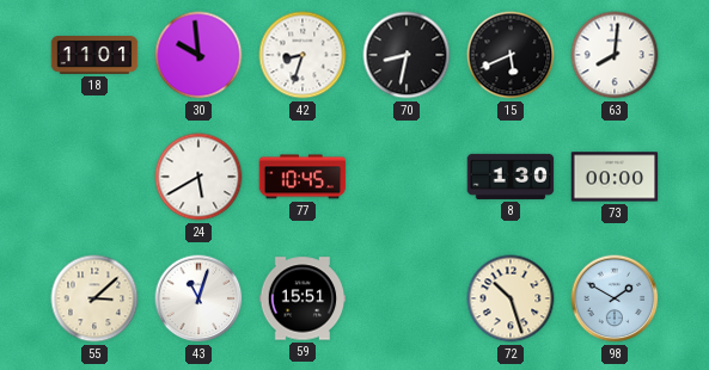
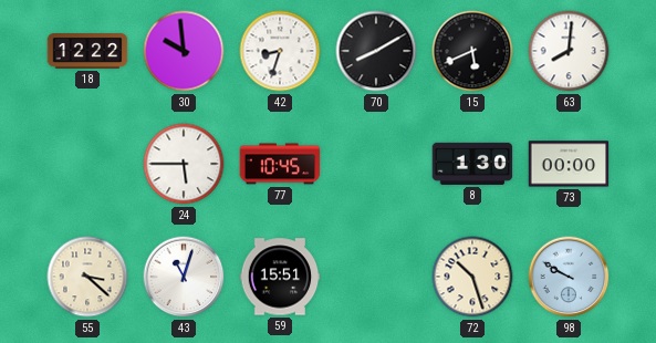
18: 11:01 -> 12:22
70: 8:32 -> 8:10
24: 5:40 -> 5:45
55: 3:08 -> 3:22
98: 1:50 -> 9:50
